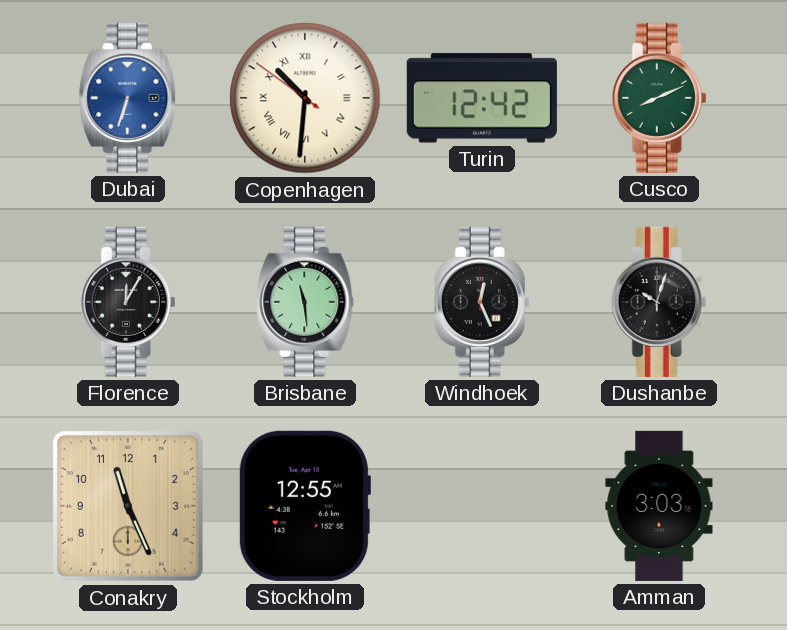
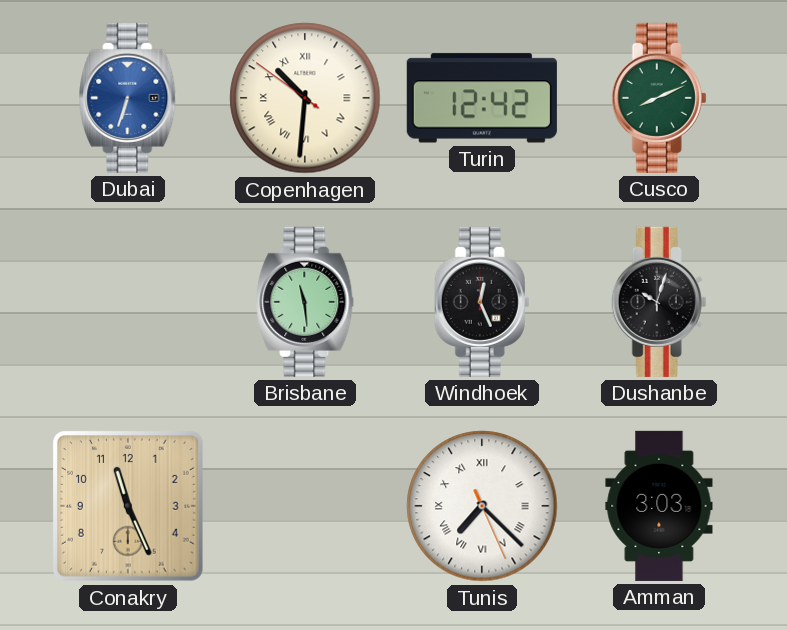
Florence: 12:05 -> none
Stockholm: 12:55 -> none
Tunis: none -> 7:22
